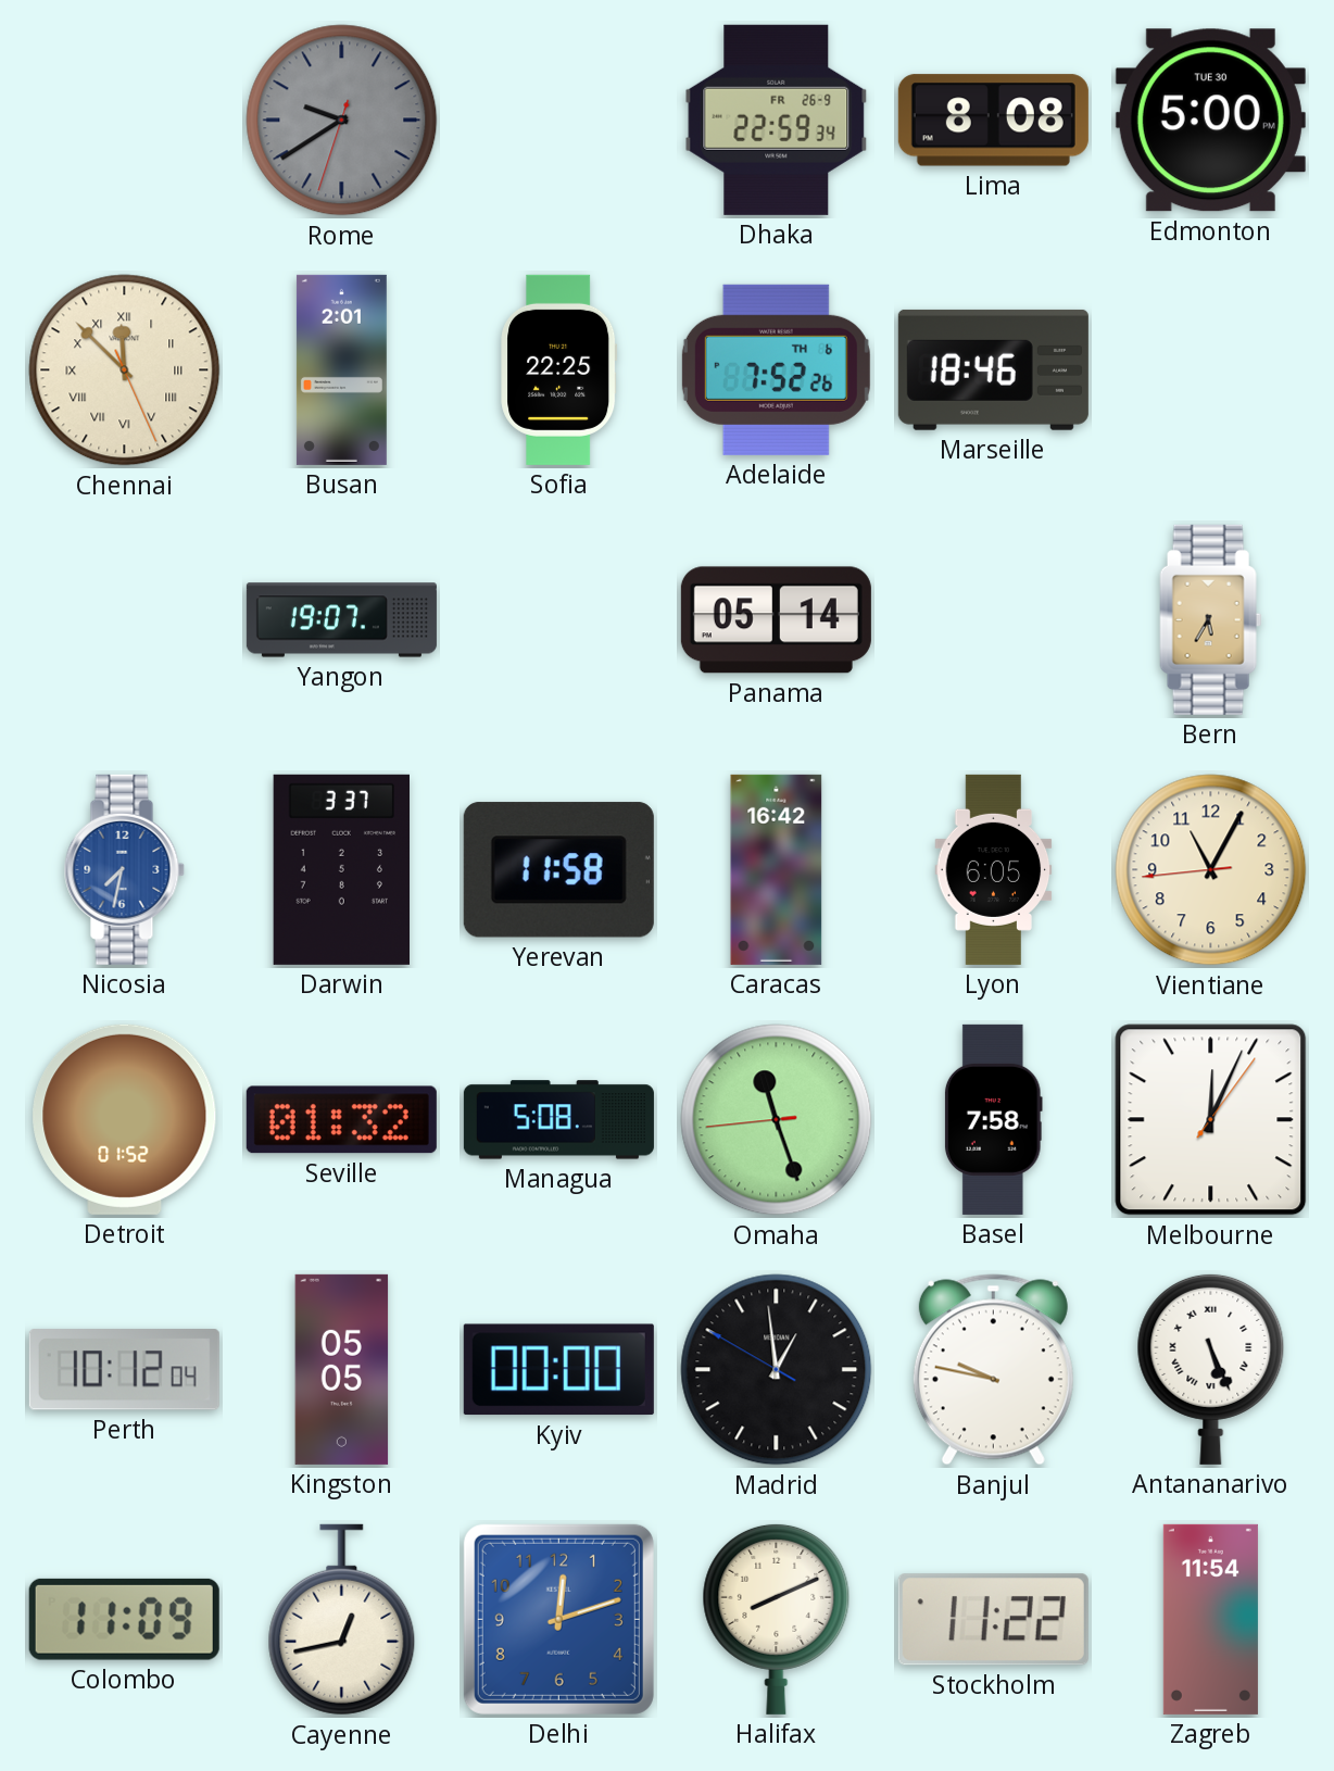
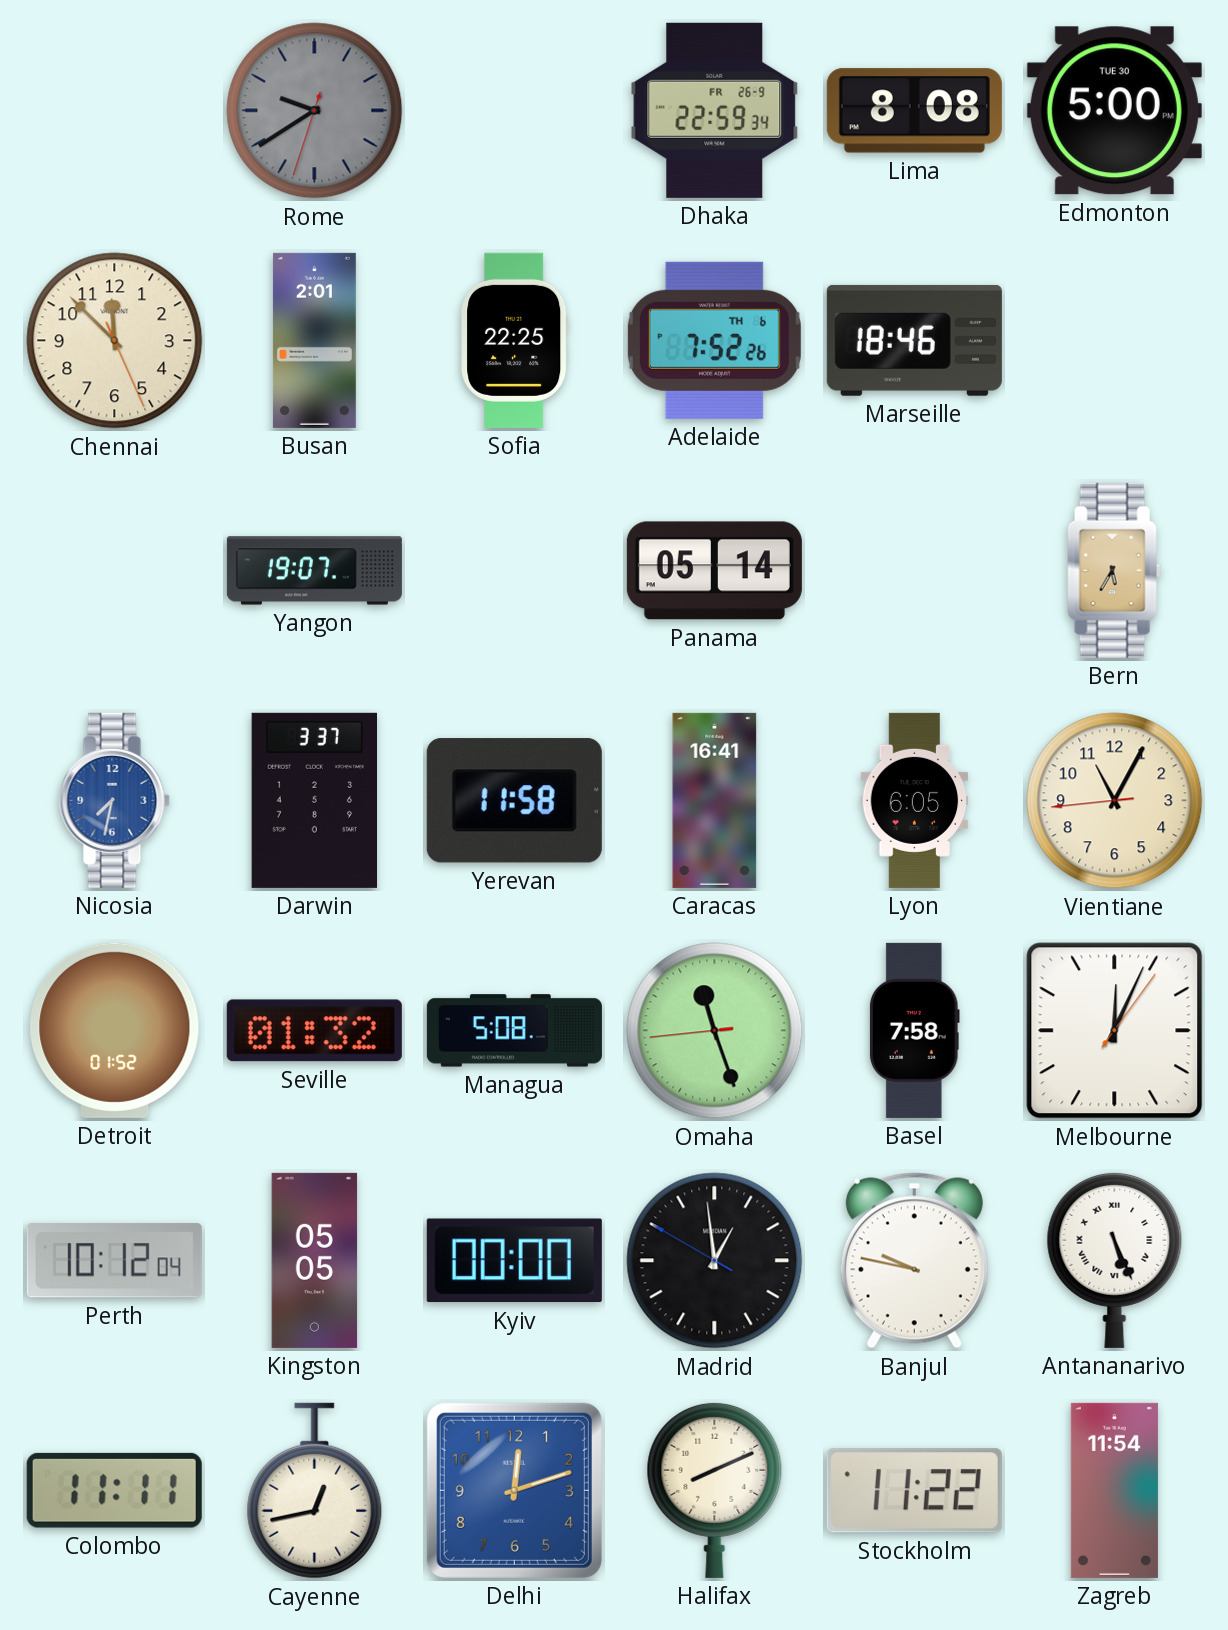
Chennai numerals: Roman -> Arabic
Caracas: 16:42 -> 16:41
Colombo: 11:09 -> 11:11
